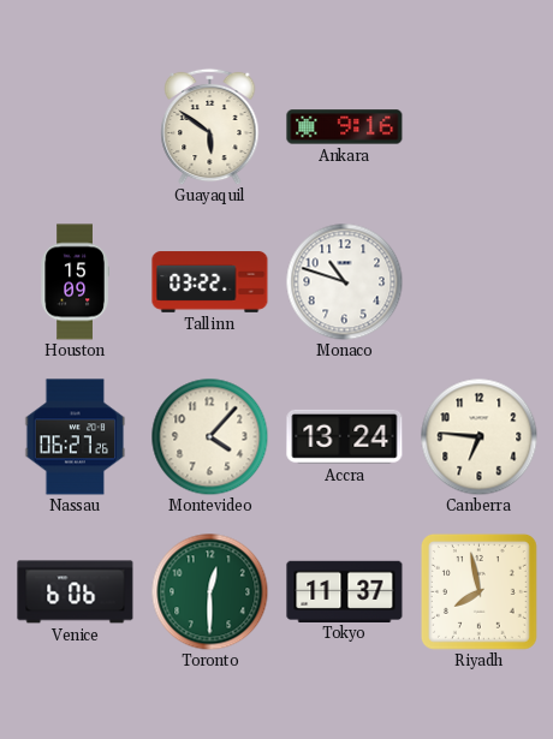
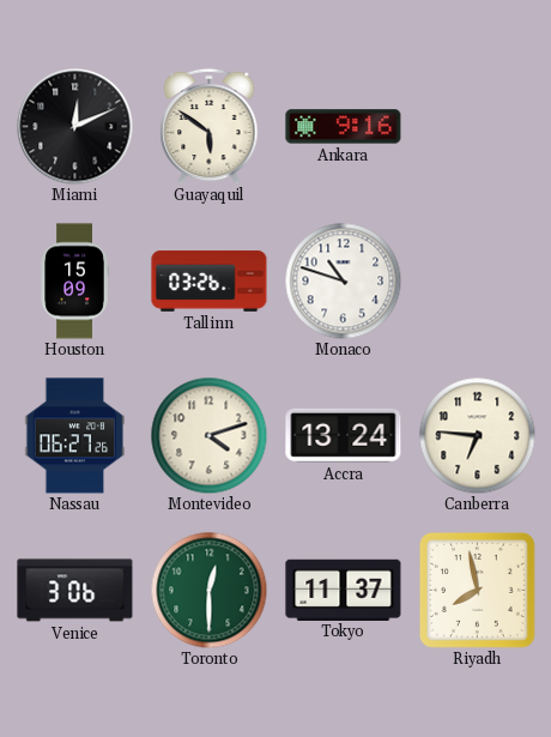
Miami: none -> 12:11
Tallinn: 03:22 -> 03:26
Montevideo: 4:07 -> 4:12
Venice: 6:06 -> 3:06
